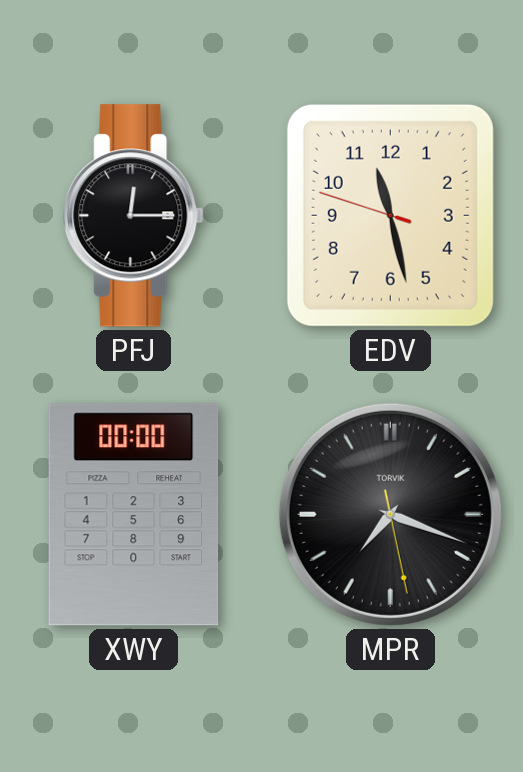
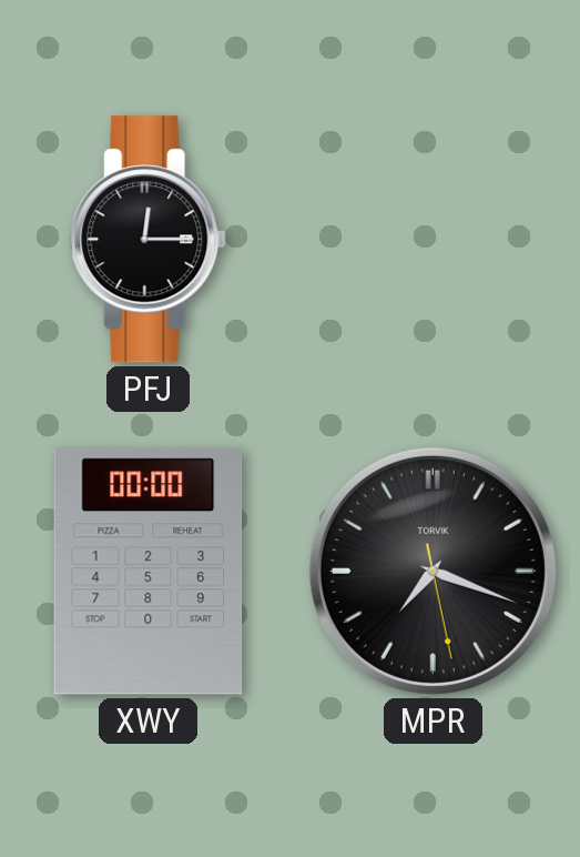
EDV: 11:27 -> none
